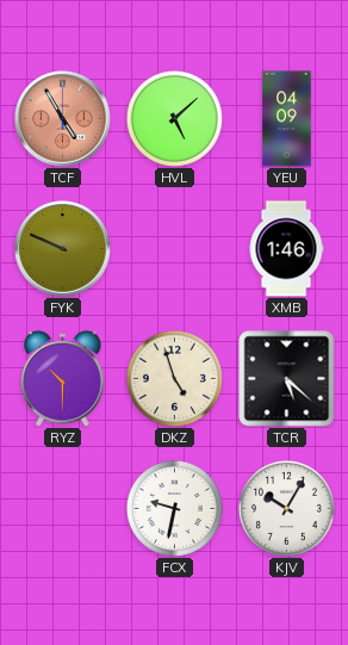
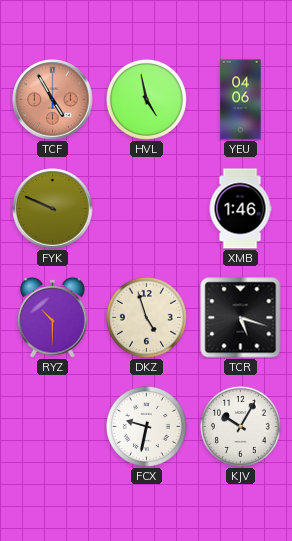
HVL: 5:08 -> 4:58
YEU: 04:09 -> 04:06
TCR: 5:22 -> 5:18
